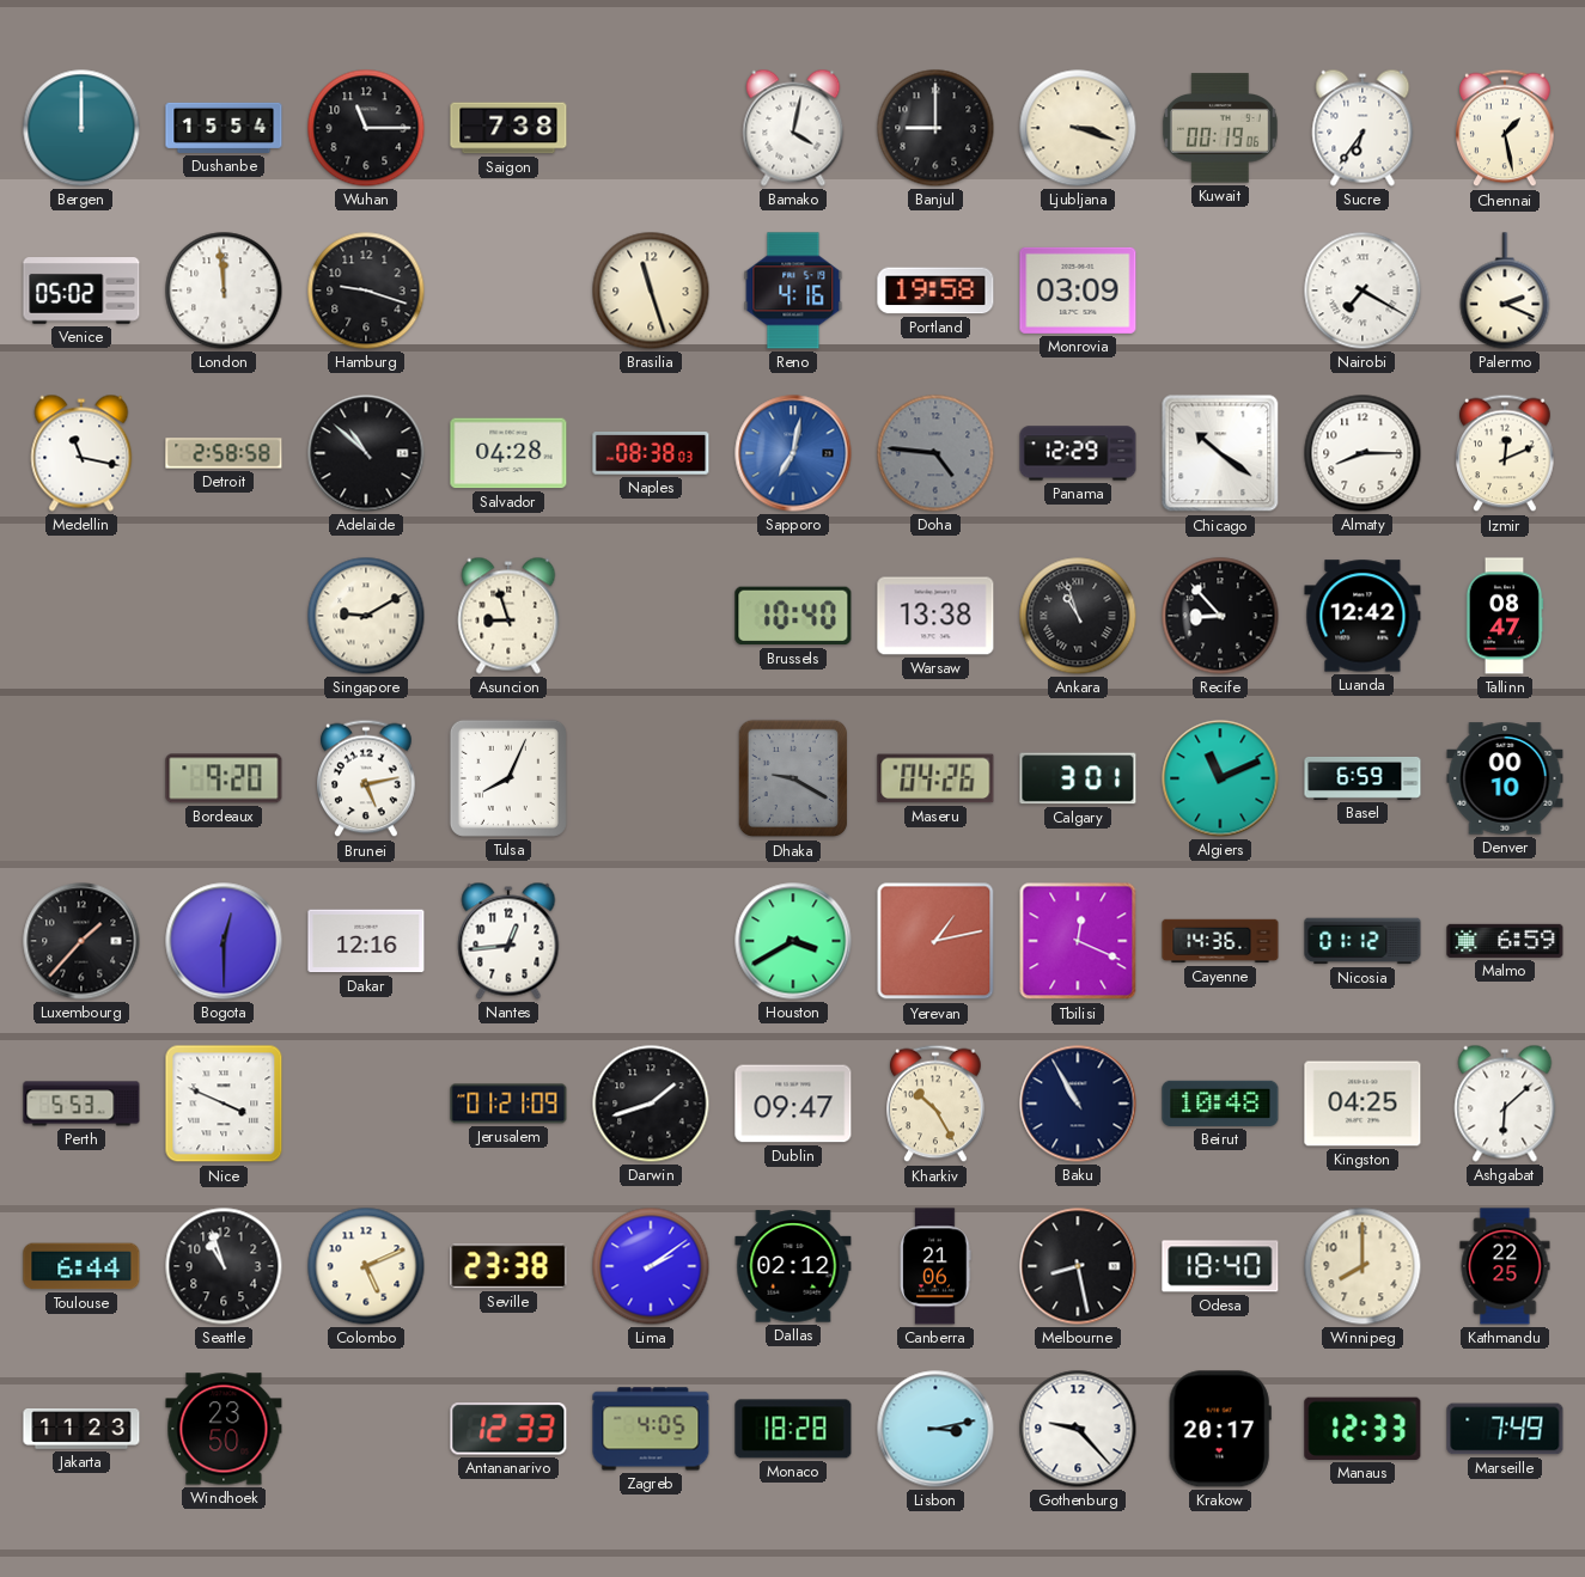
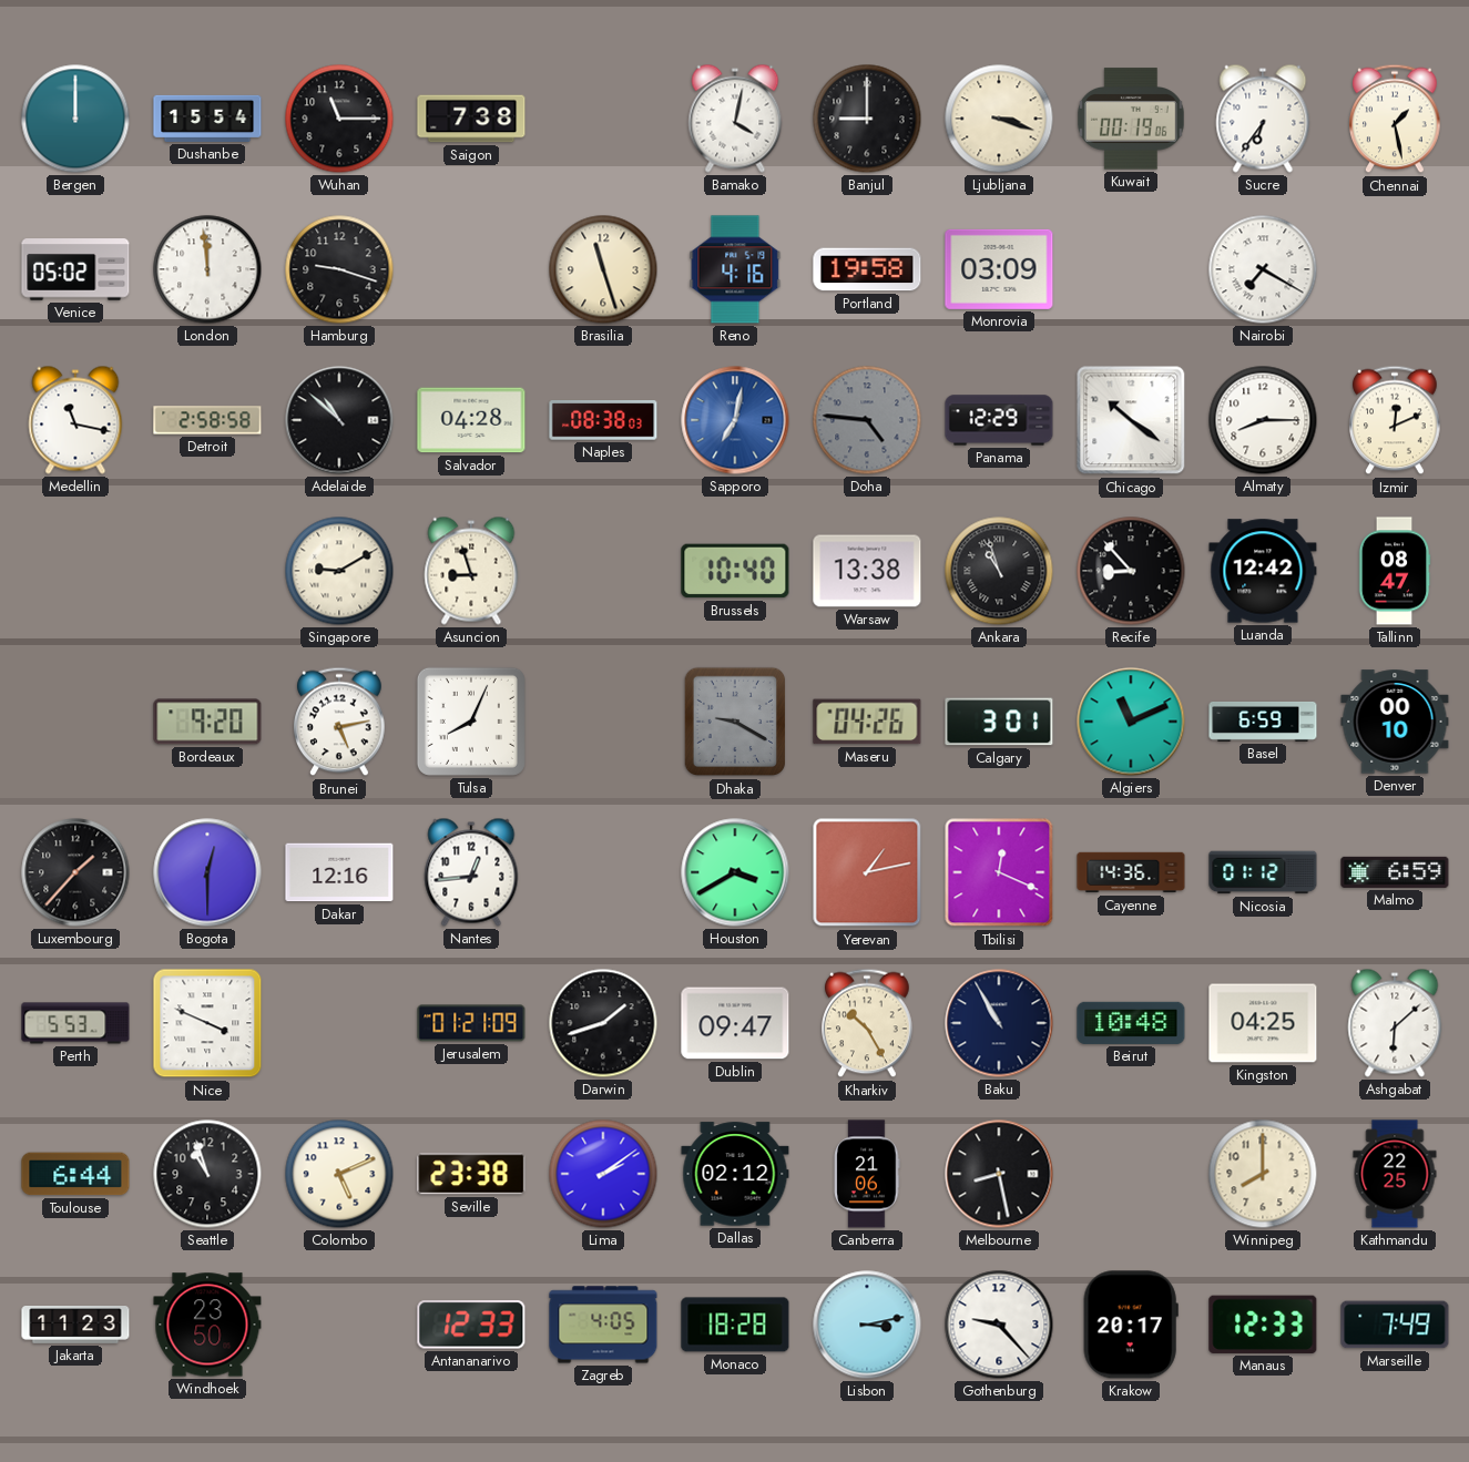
Palermo: 2:19 -> none
Odesa: 18:40 -> none
